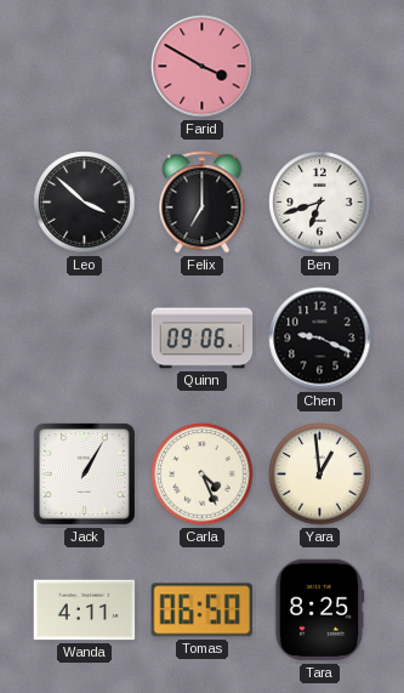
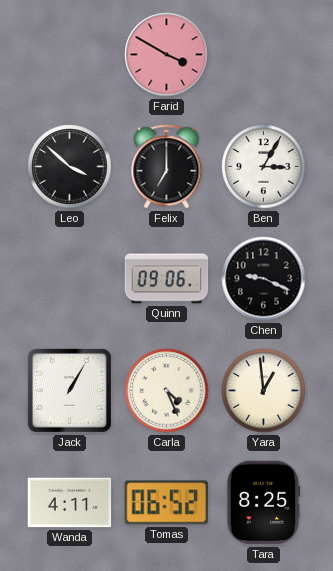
Ben: 6:42 -> 3:05
Tomas: 06:50 -> 06:52
